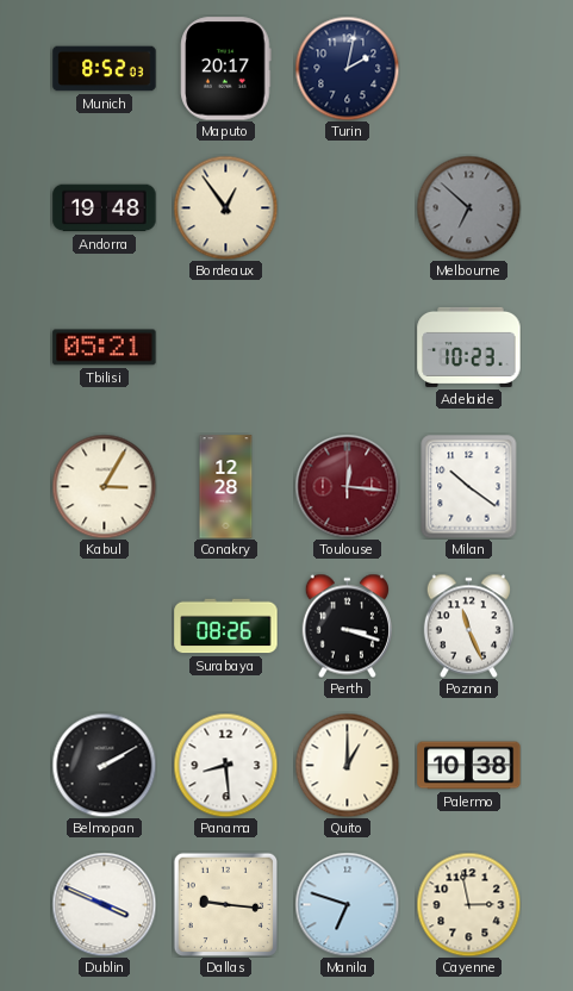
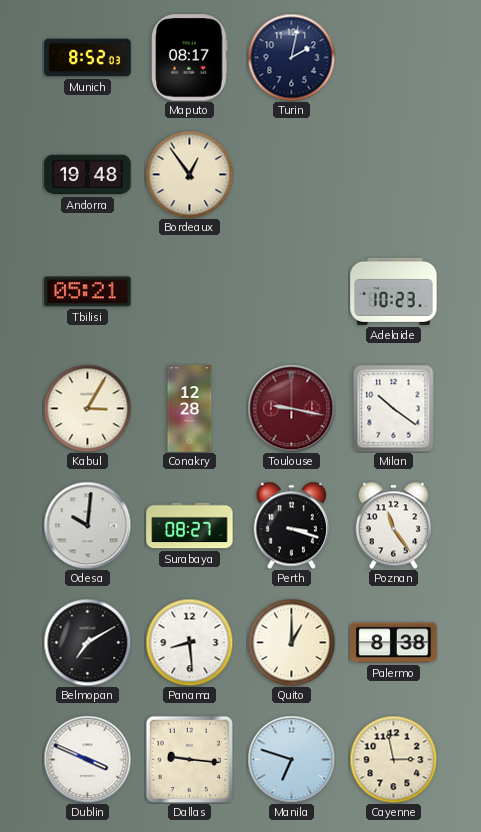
Maputo: 20:17 -> 08:17
Melbourne: 6:52 -> none
Toulouse: 12:16 -> 9:17
Odesa: none -> 10:01
Surabaya: 08:26 -> 08:27
Poznan: 11:26 -> 11:24
Belmopan: 2:10 -> 7:10
Palermo: 10:38 -> 8:38
